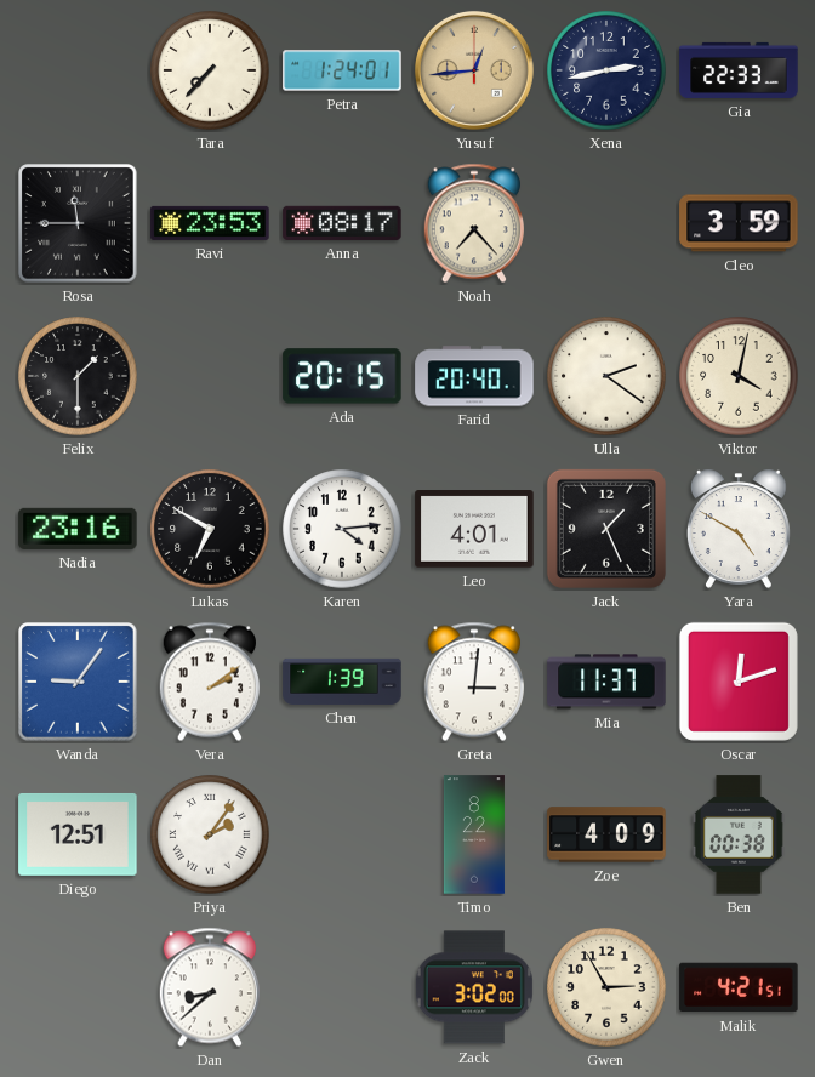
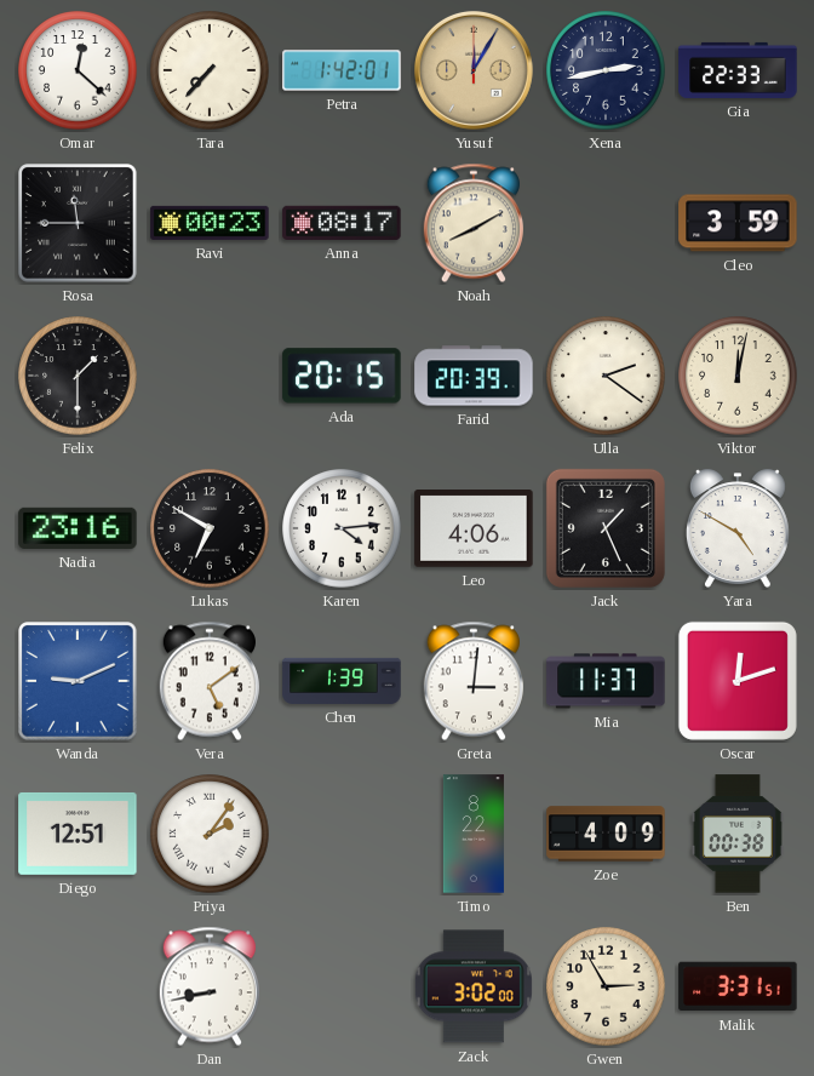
Omar: none -> 12:22
Petra: 1:24 -> 1:42
Yusuf: 12:44 -> 12:05
Ravi: 23:53 -> 00:23
Noah: 7:23 -> 8:10
Farid: 20:40 -> 20:39
Viktor: 4:02 -> 12:02
Leo: 4:01 -> 4:06
Wanda: 9:06 -> 9:11
Vera: 2:09 -> 5:09
Dan: 8:38 -> 8:43
Malik: 4:21 -> 3:31
